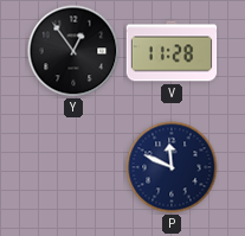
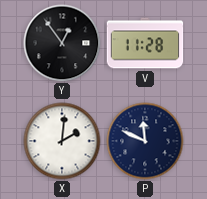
X: none -> 2:01
